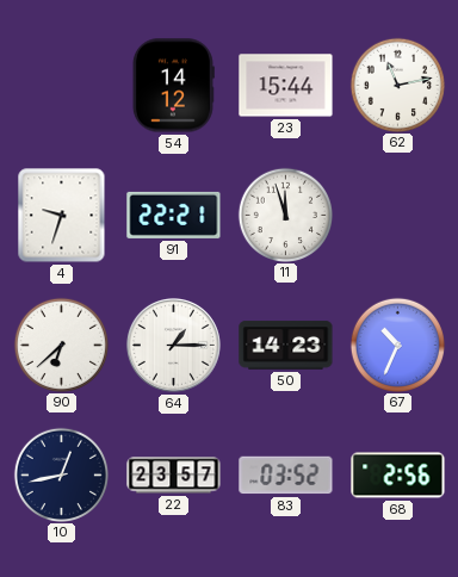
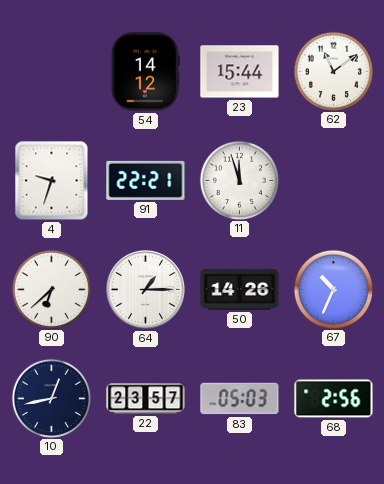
62: 11:13 -> 11:09
50: 14:23 -> 14:26
83: 03:52 -> 05:03
